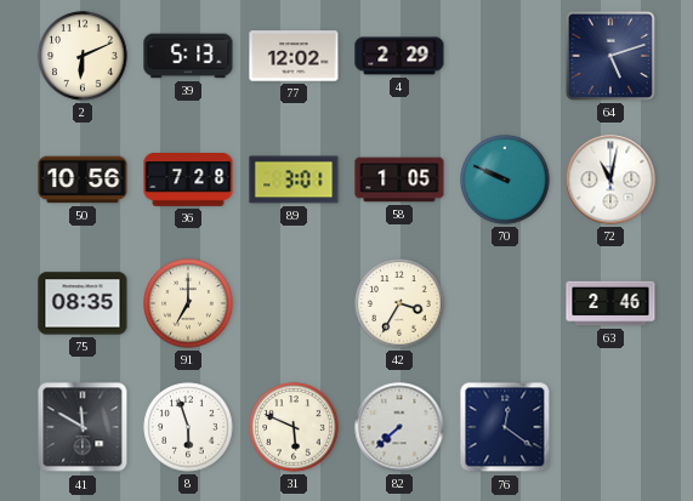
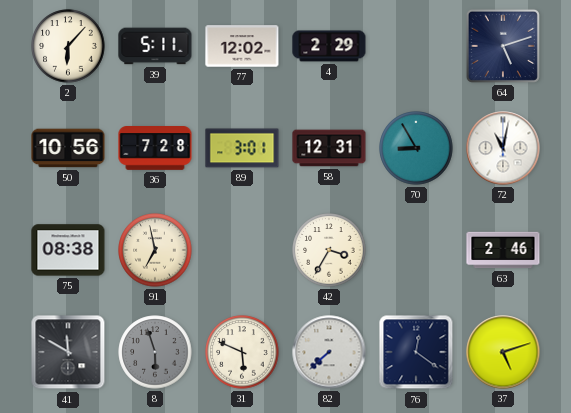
2: 6:11 -> 6:07
39: 5:13 -> 5:11
58: 1:05 -> 12:31
70: 9:49 -> 8:55
75: 08:35 -> 08:38
91: 7:00 -> 6:58
8 dial: white -> grey
37: none -> 5:12
